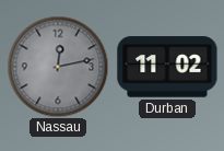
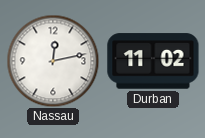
Nassau dial: grey -> white
